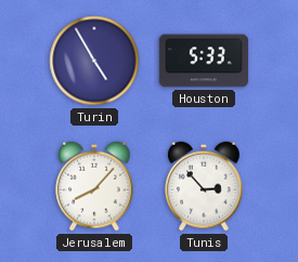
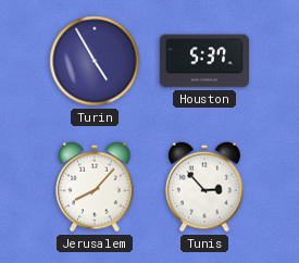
Houston: 5:33 -> 5:37
